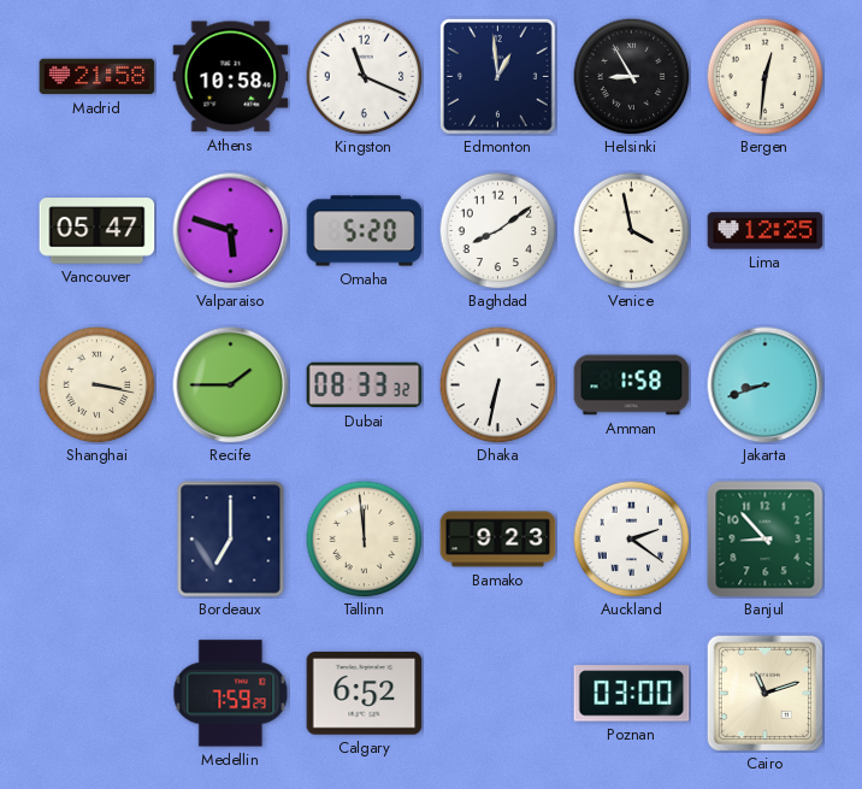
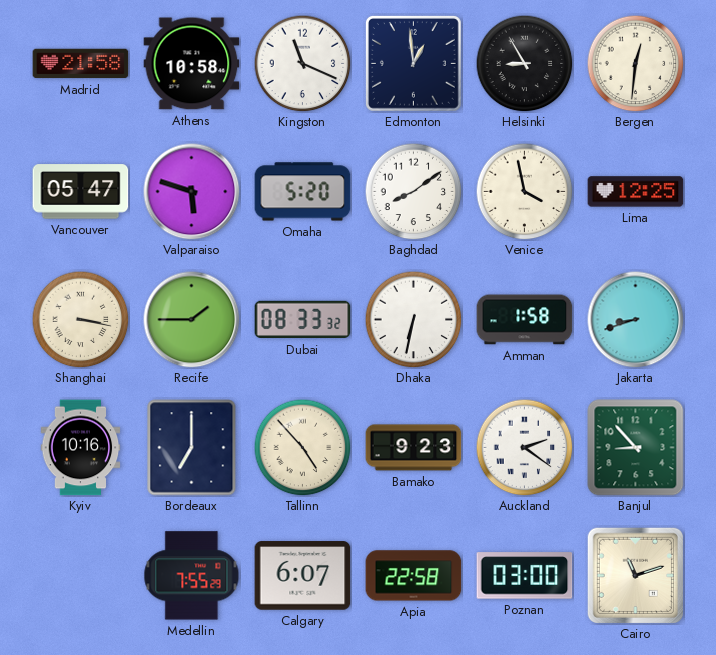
Kyiv: none -> 10:16
Tallinn: 11:59 -> 4:53
Medellin: 7:59 -> 7:55
Calgary: 6:52 -> 6:07
Apia: none -> 22:58
